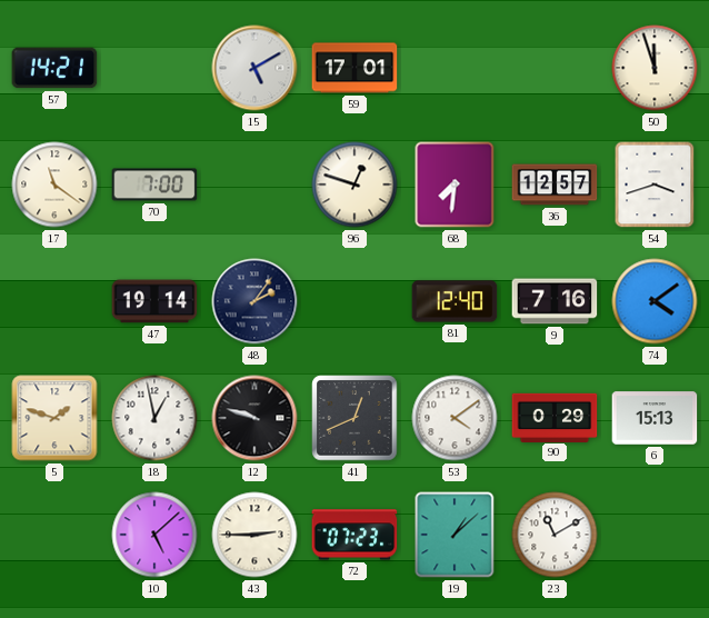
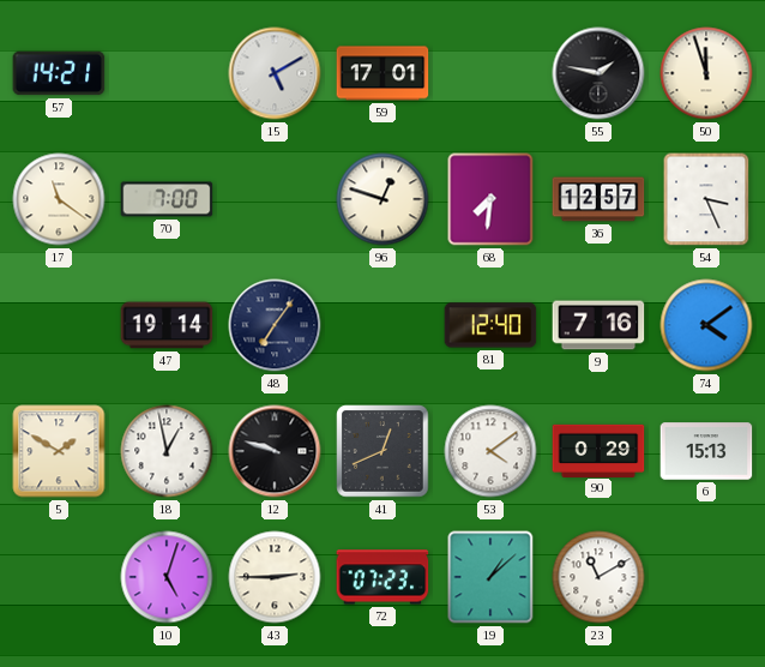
55: none -> 1:47
54: 3:42 -> 3:26
48: 2:06 -> 7:06
5: 1:48 -> 1:50
10: 5:08 -> 5:03
